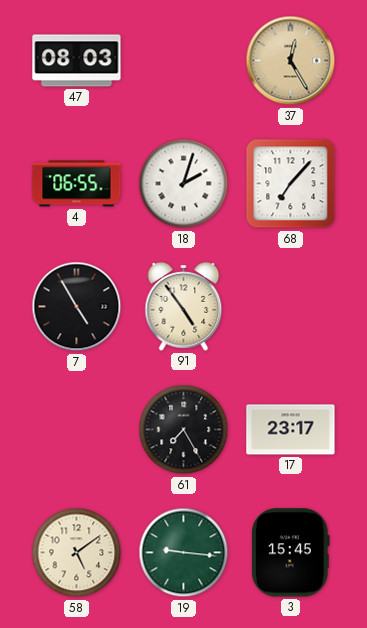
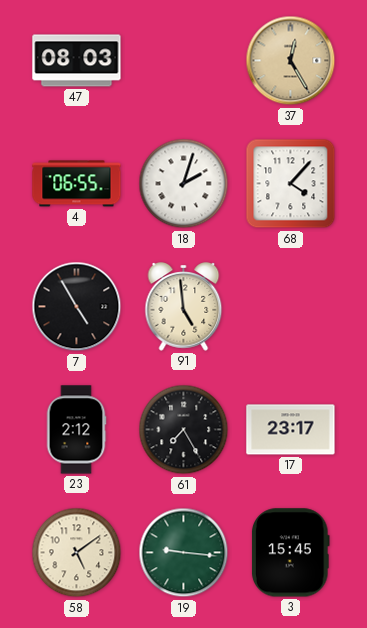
68: 7:07 -> 4:07
91: 4:54 -> 4:59
23: none -> 2:12
